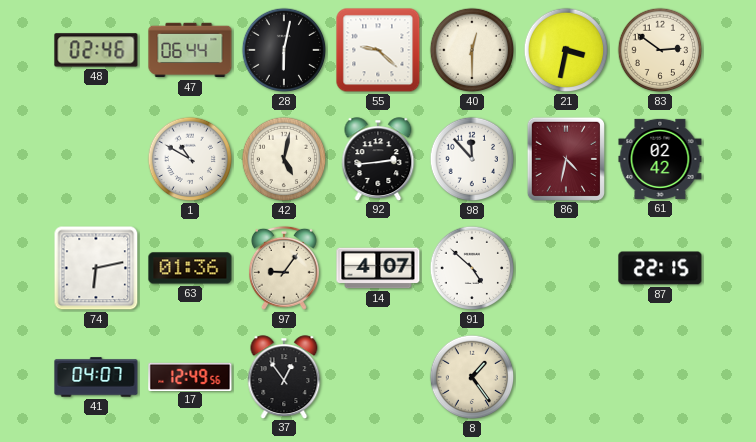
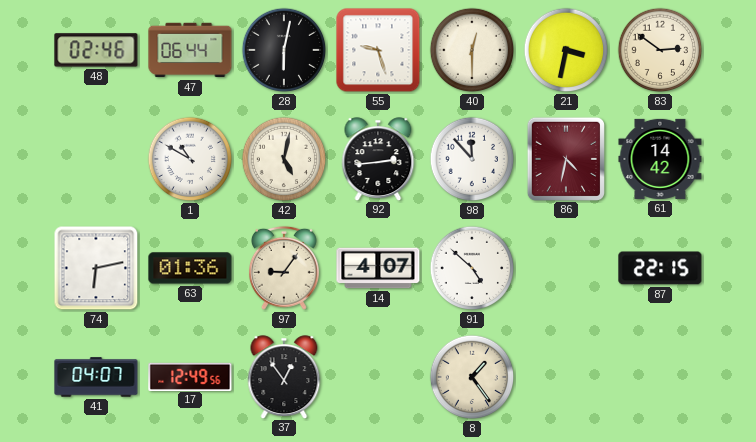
55: 9:22 -> 9:27
61: 02:42 -> 14:42
